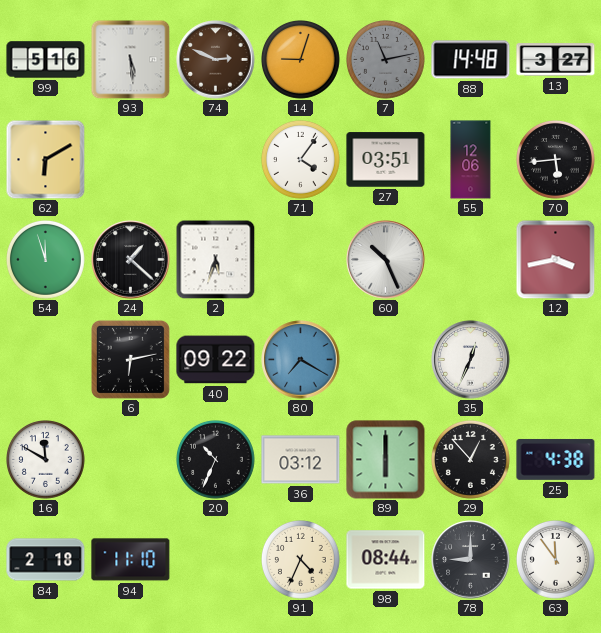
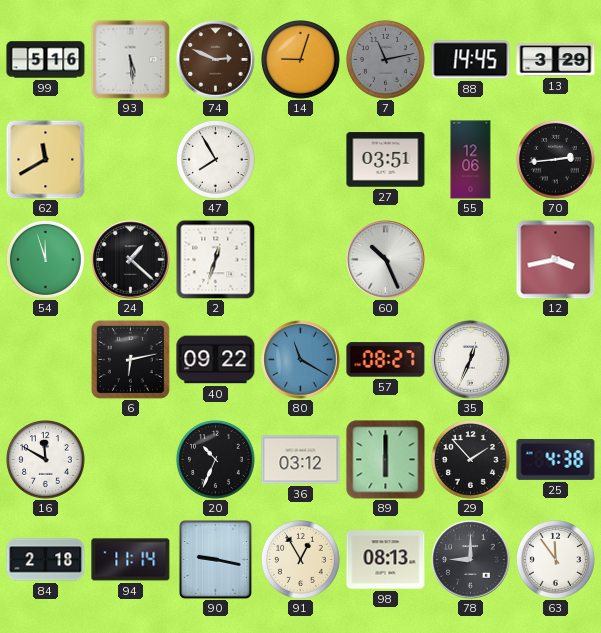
88: 14:48 -> 14:45
13: 3:27 -> 3:29
62: 6:10 -> 11:40
47: none -> 7:55
71: 4:06 -> none
70: 5:44 -> 2:44
2: 5:33 -> 12:33
80: 7:20 -> 11:20
57: none -> 08:27
29: 12:53 -> 1:53
94: 11:10 -> 11:14
90: none -> 9:17
91: 4:34 -> 12:55
98: 08:44 -> 08:13
